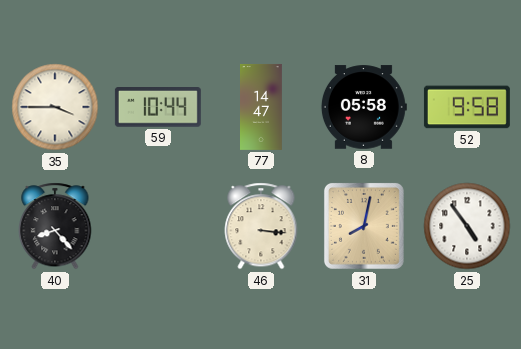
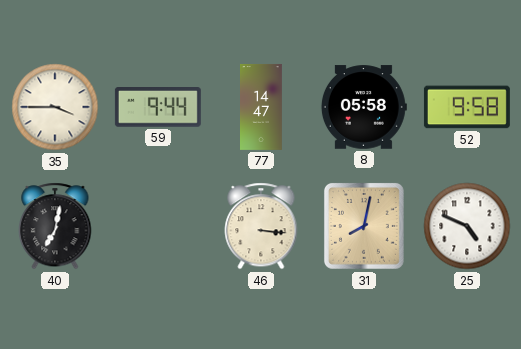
59: 10:44 -> 9:44
40: 8:23 -> 7:02
25: 4:54 -> 4:49
